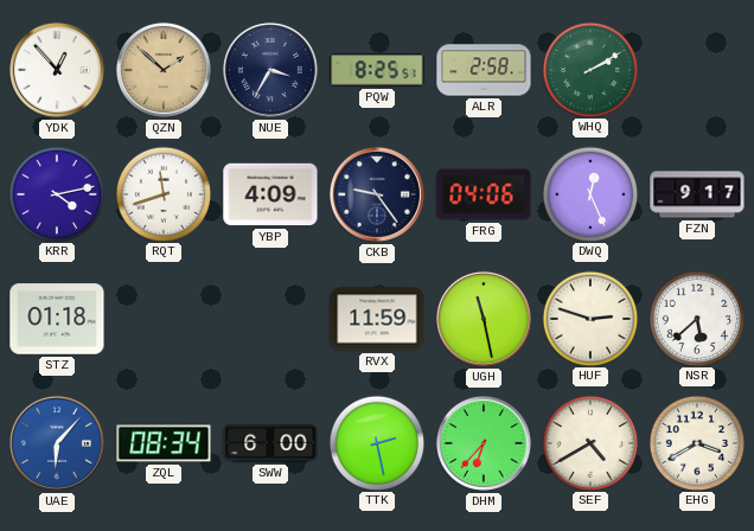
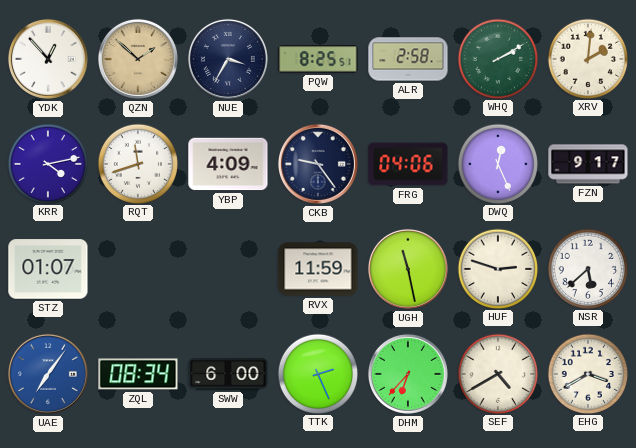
XRV: none -> 2:01
STZ: 01:18 -> 01:07
UAE: 6:07 -> 7:06
TTK: 2:28 -> 2:26
